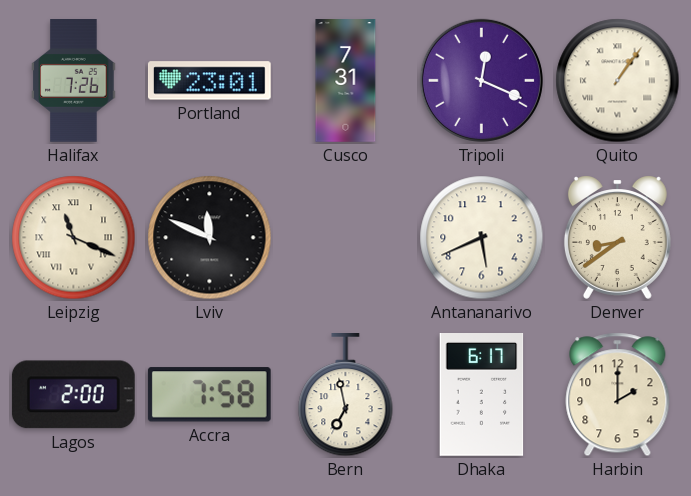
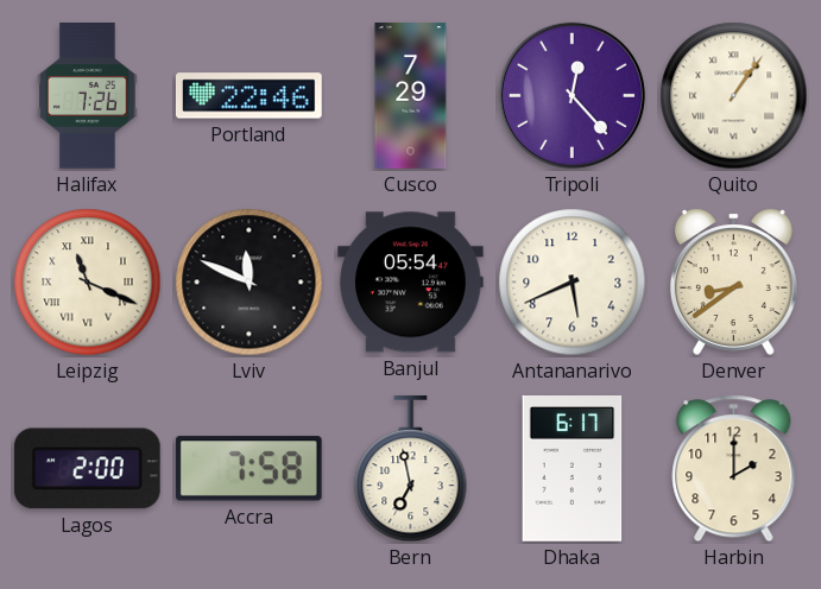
Portland: 23:01 -> 22:46
Cusco: 7:31 -> 7:29
Tripoli: 12:19 -> 12:23
Banjul: none -> 05:54
